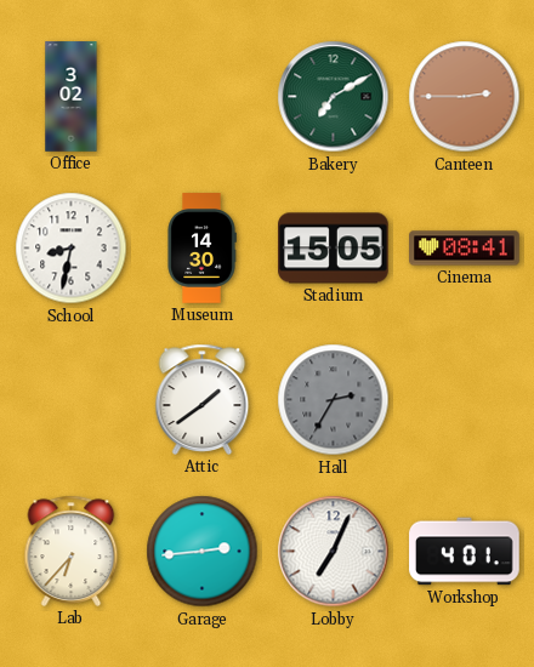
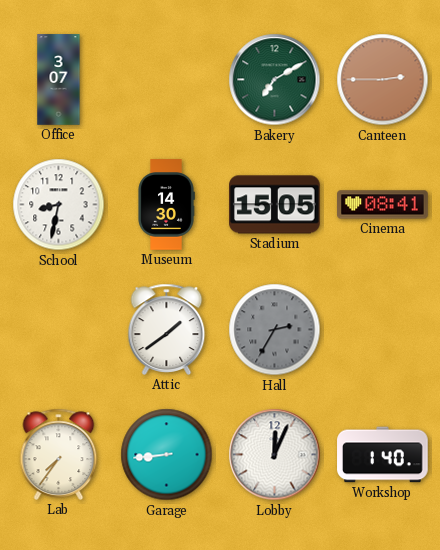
Office: 3:02 -> 3:07
Lab: 6:37 -> 7:36
Garage: 2:44 -> 8:44
Lobby: 7:04 -> 12:04
Workshop: 4:01 -> 1:40
